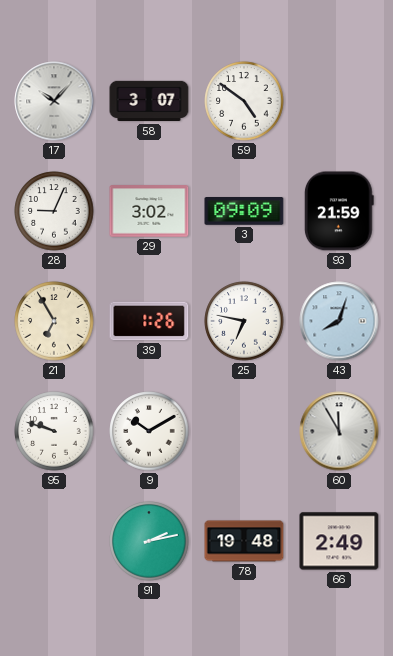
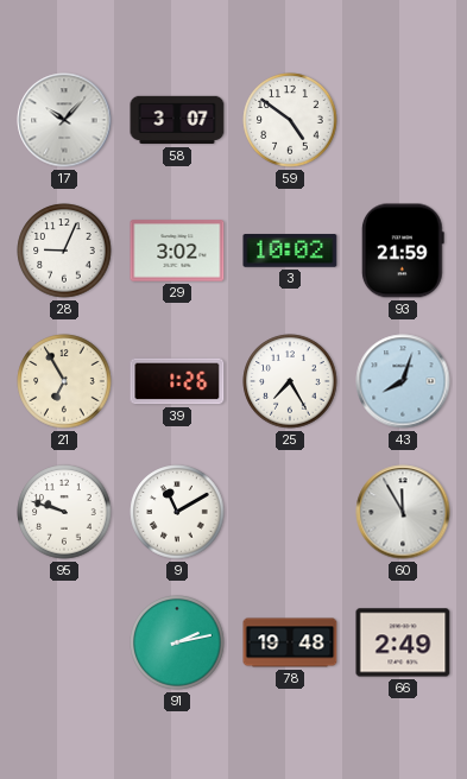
3: 09:09 -> 10:02
25: 6:47 -> 7:25
9: 10:10 -> 11:10
